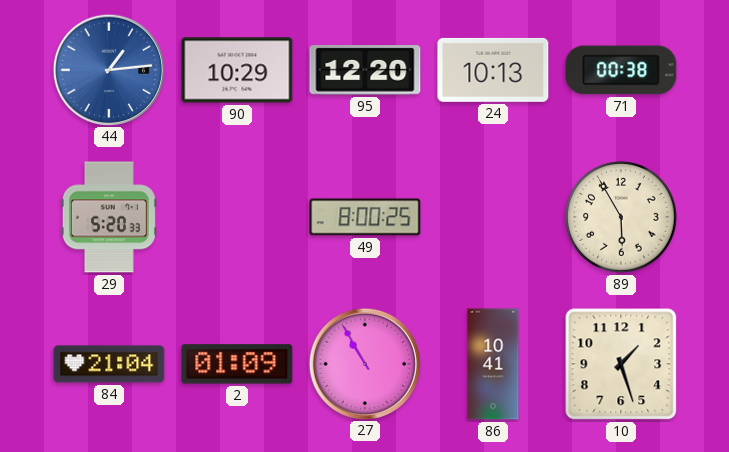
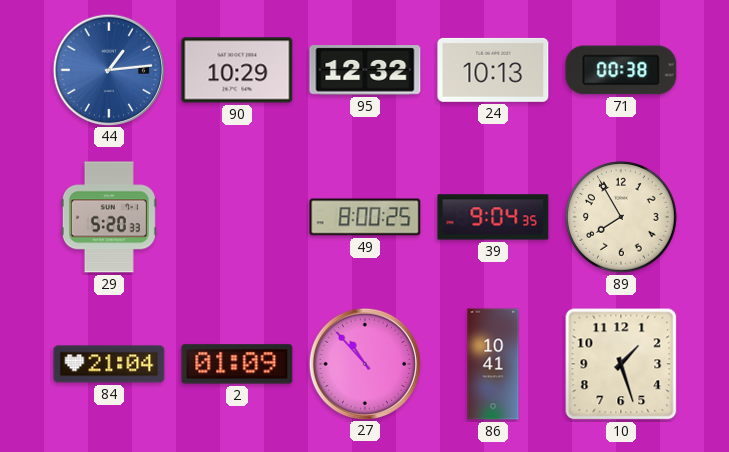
95: 12:20 -> 12:32
39: none -> 9:04
89: 5:55 -> 7:55
27: 10:55 -> 10:53
